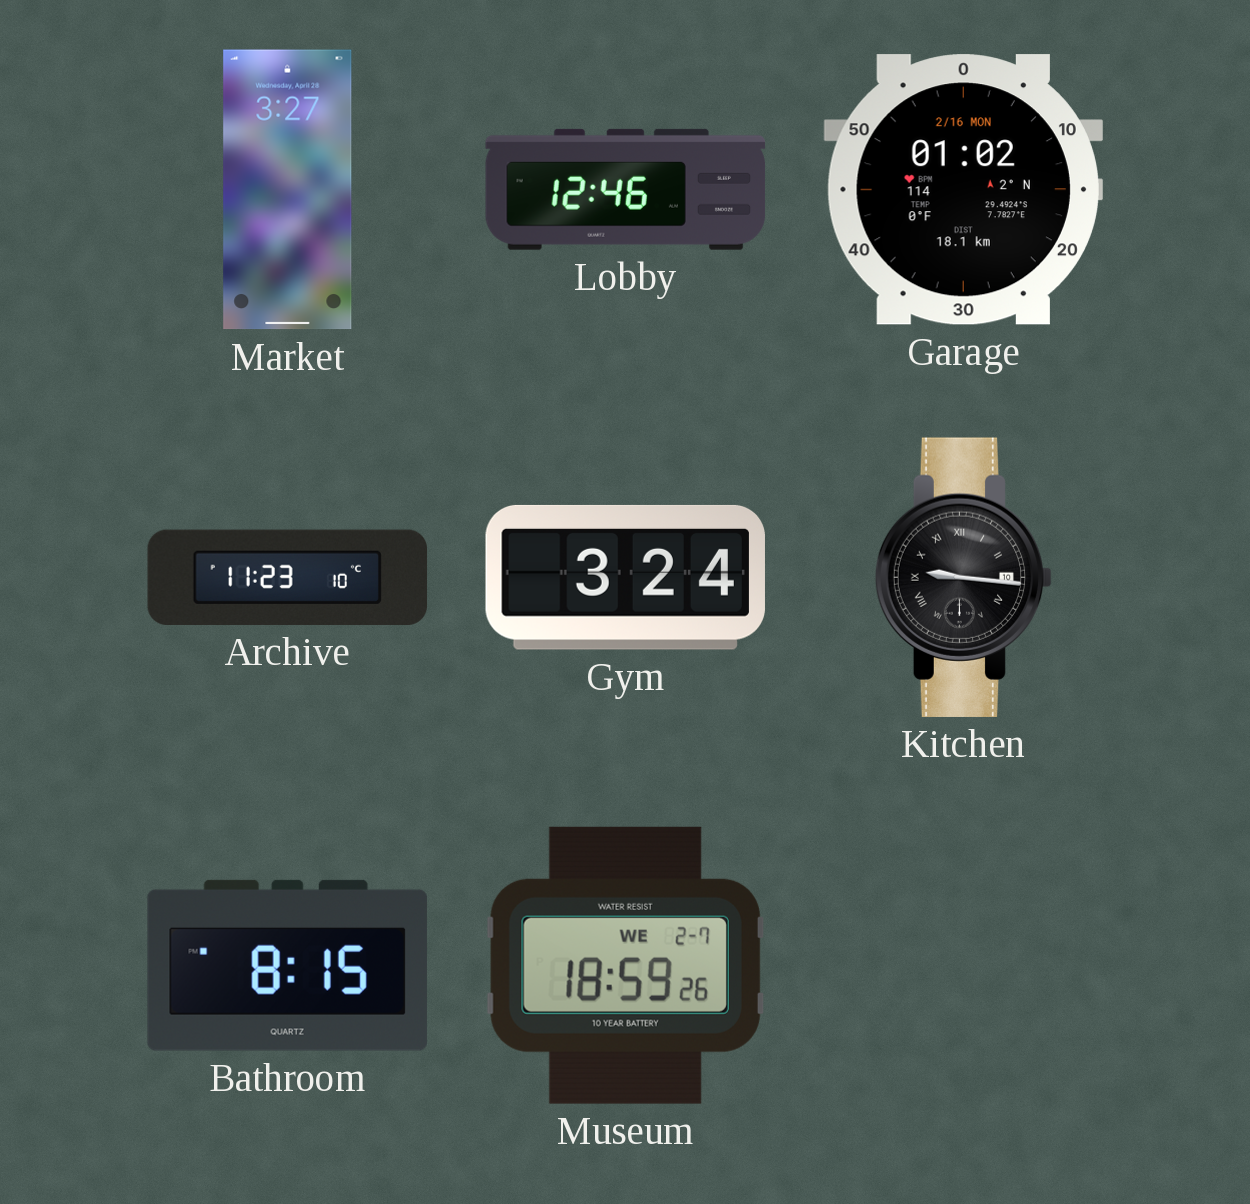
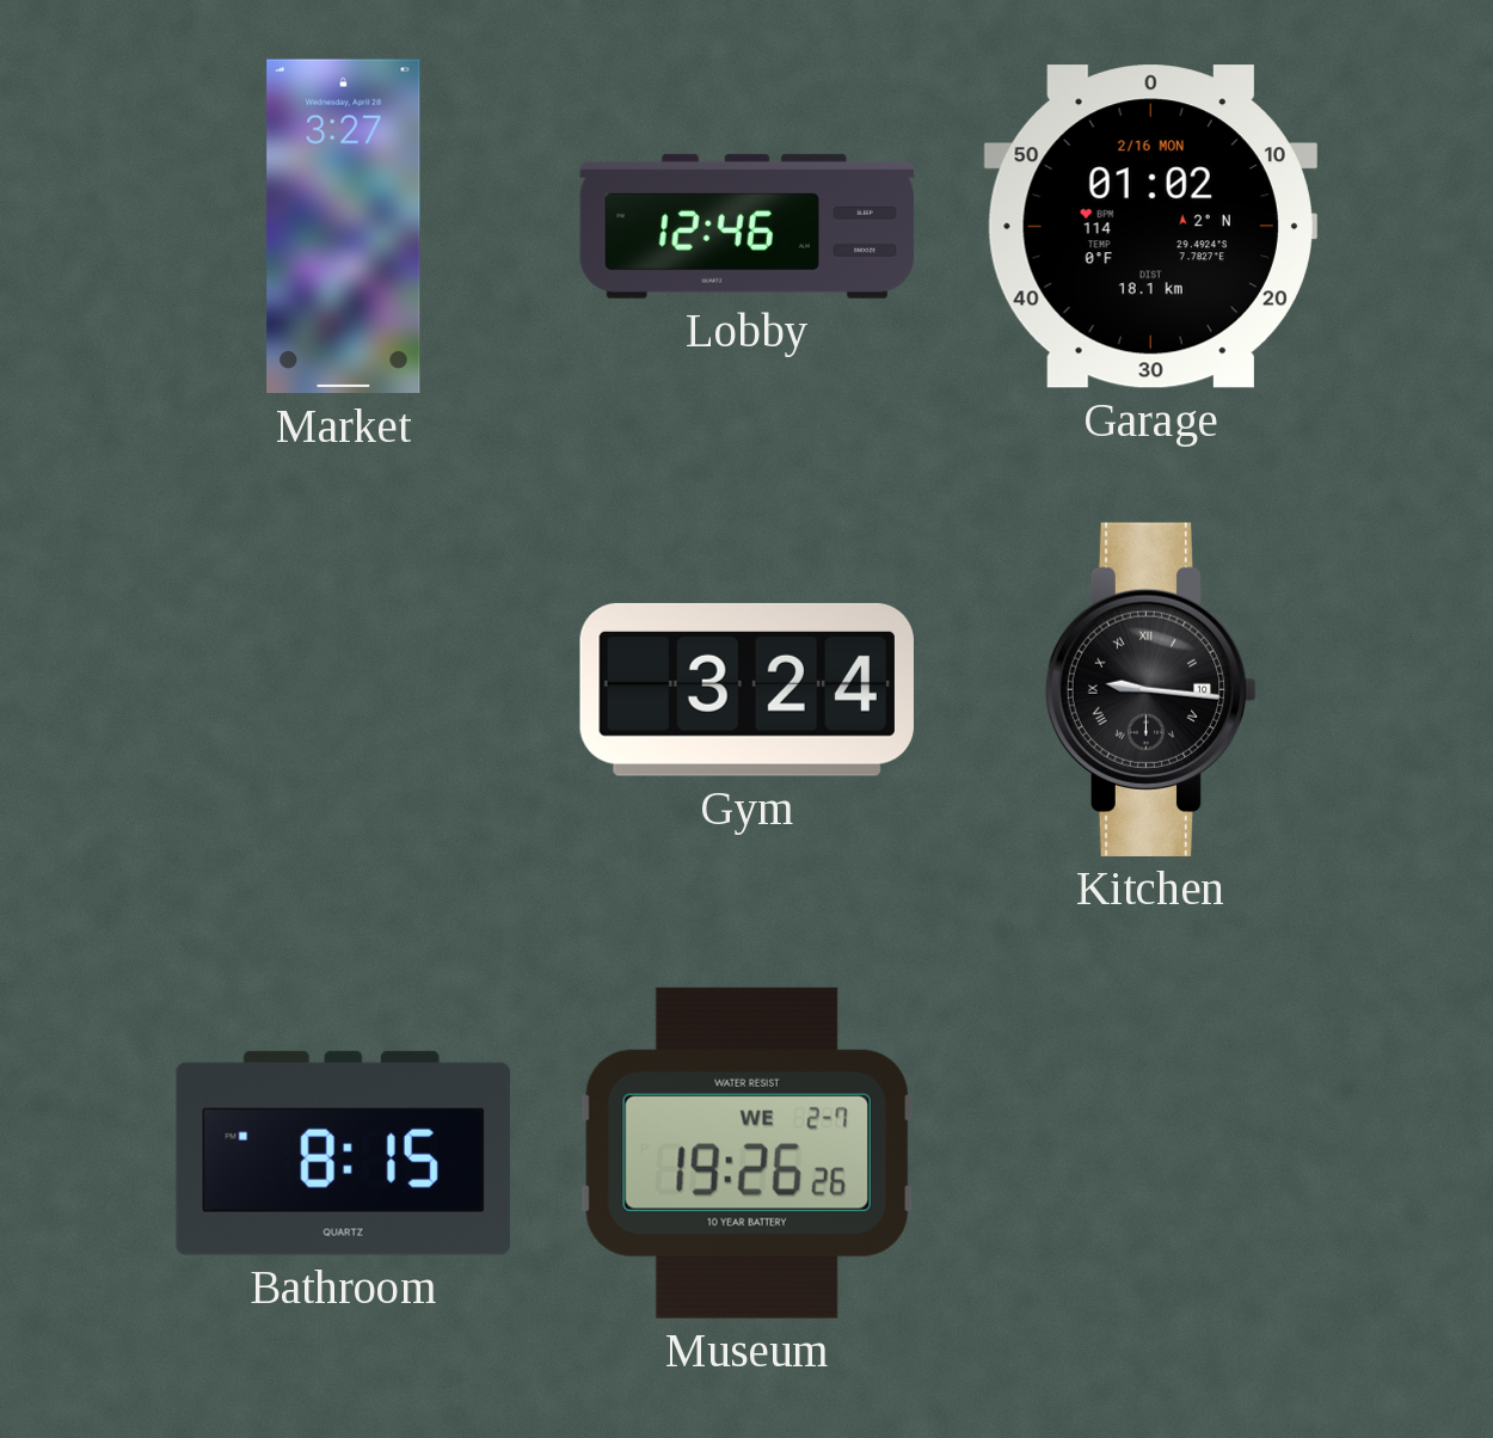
Archive: 11:23 -> none
Museum: 18:59 -> 19:26
